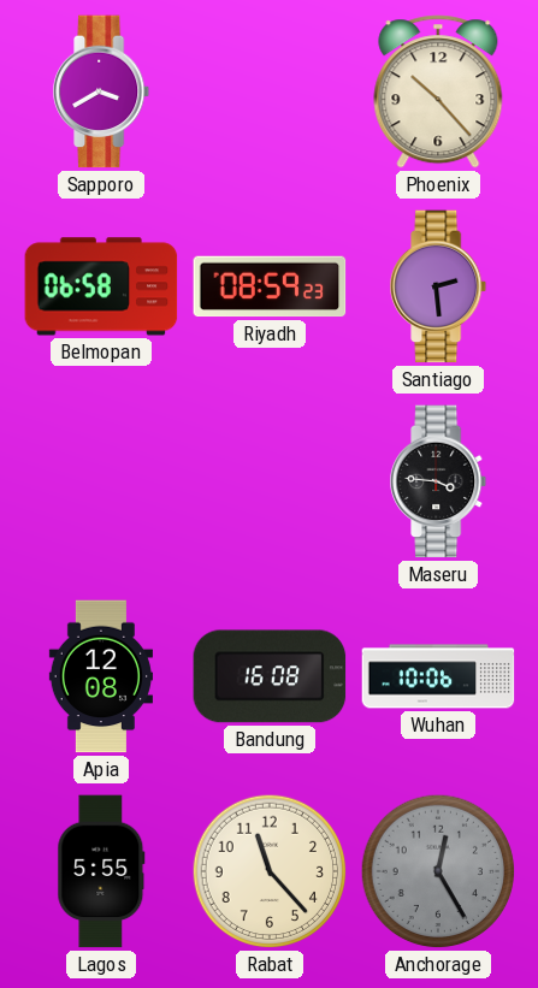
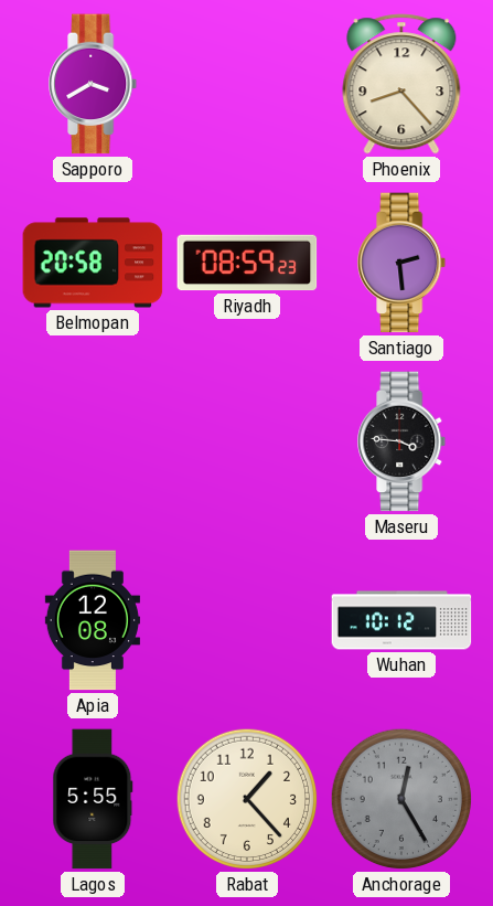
Phoenix: 10:23 -> 8:23
Belmopan: 06:58 -> 20:58
Bandung: 16:08 -> none
Wuhan: 10:06 -> 10:12
Rabat: 11:23 -> 1:23
